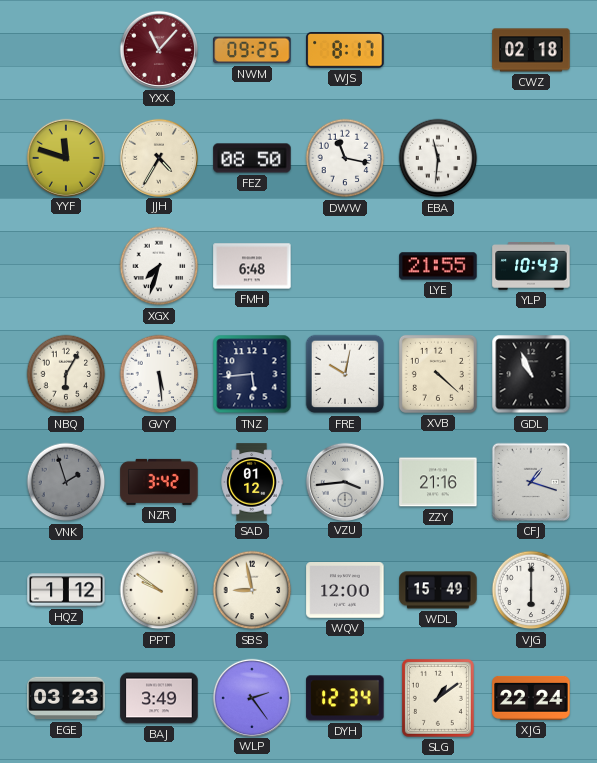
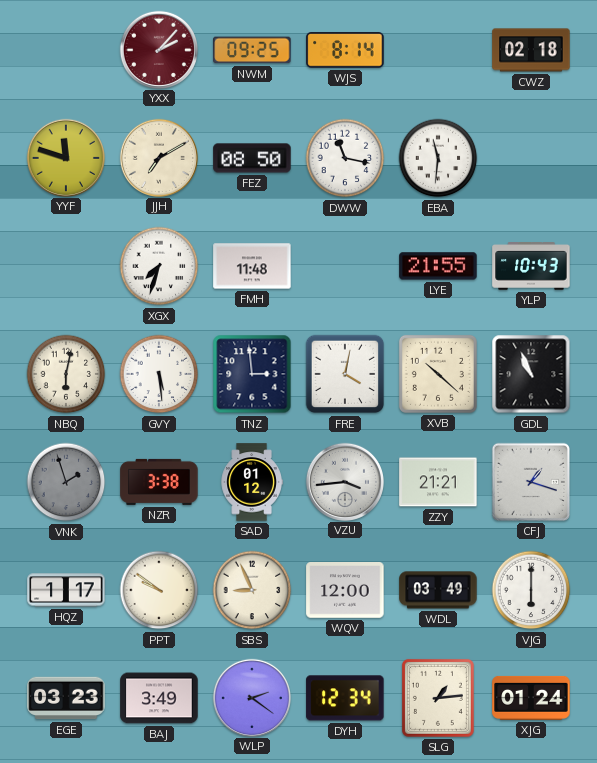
YXX: 11:07 -> 2:07
WJS: 8:17 -> 8:14
JJH: 4:35 -> 7:10
FMH: 6:48 -> 11:48
NBQ: 6:05 -> 6:02
TNZ: 5:44 -> 2:59
FRE: 10:02 -> 4:02
XVB: 4:22 -> 10:22
NZR: 3:42 -> 3:38
ZZY: 21:16 -> 21:21
HQZ: 1:12 -> 1:17
SBS: 8:58 -> 8:56
WDL: 15:49 -> 03:49
WLP: 2:24 -> 2:21
SLG: 1:09 -> 1:14
XJG: 22:24 -> 01:24
